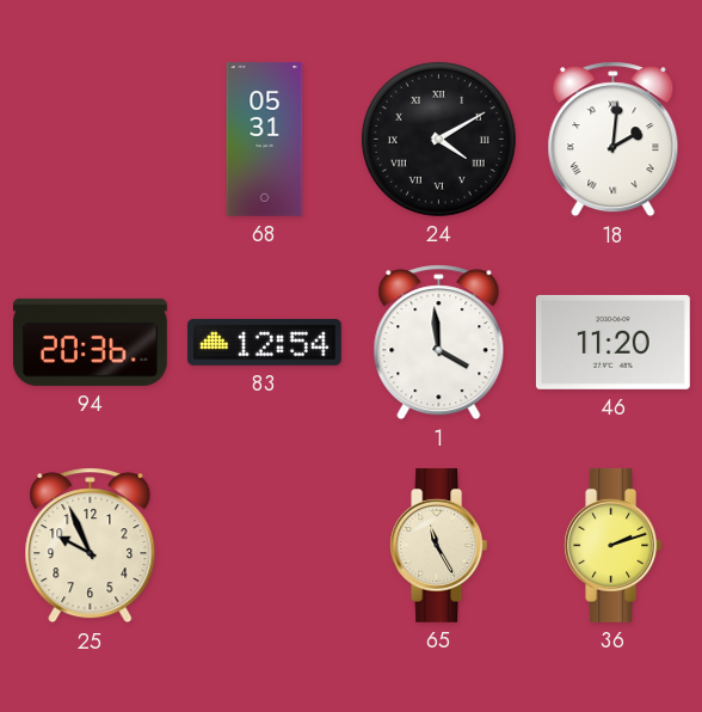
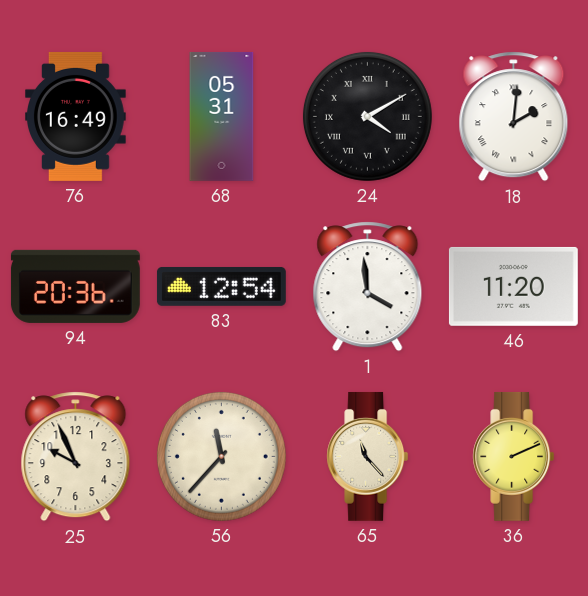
76: none -> 16:49
56: none -> 11:37
65: 11:25 -> 11:23
36: 2:12 -> 2:11
